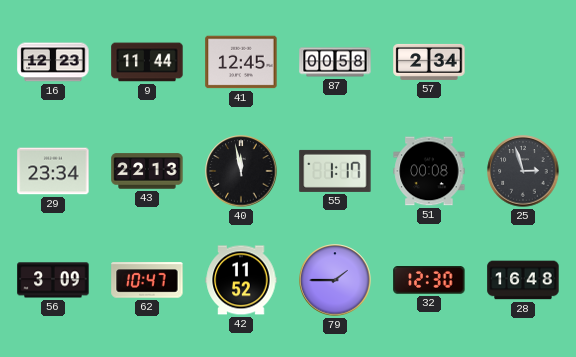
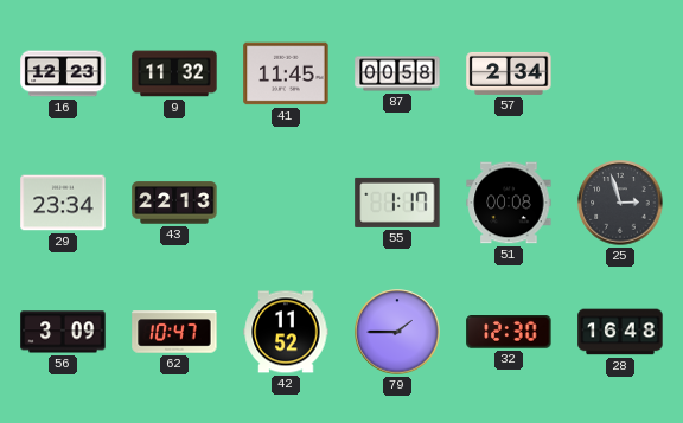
9: 11:44 -> 11:32
41: 12:45 -> 11:45
40: 11:58 -> none
